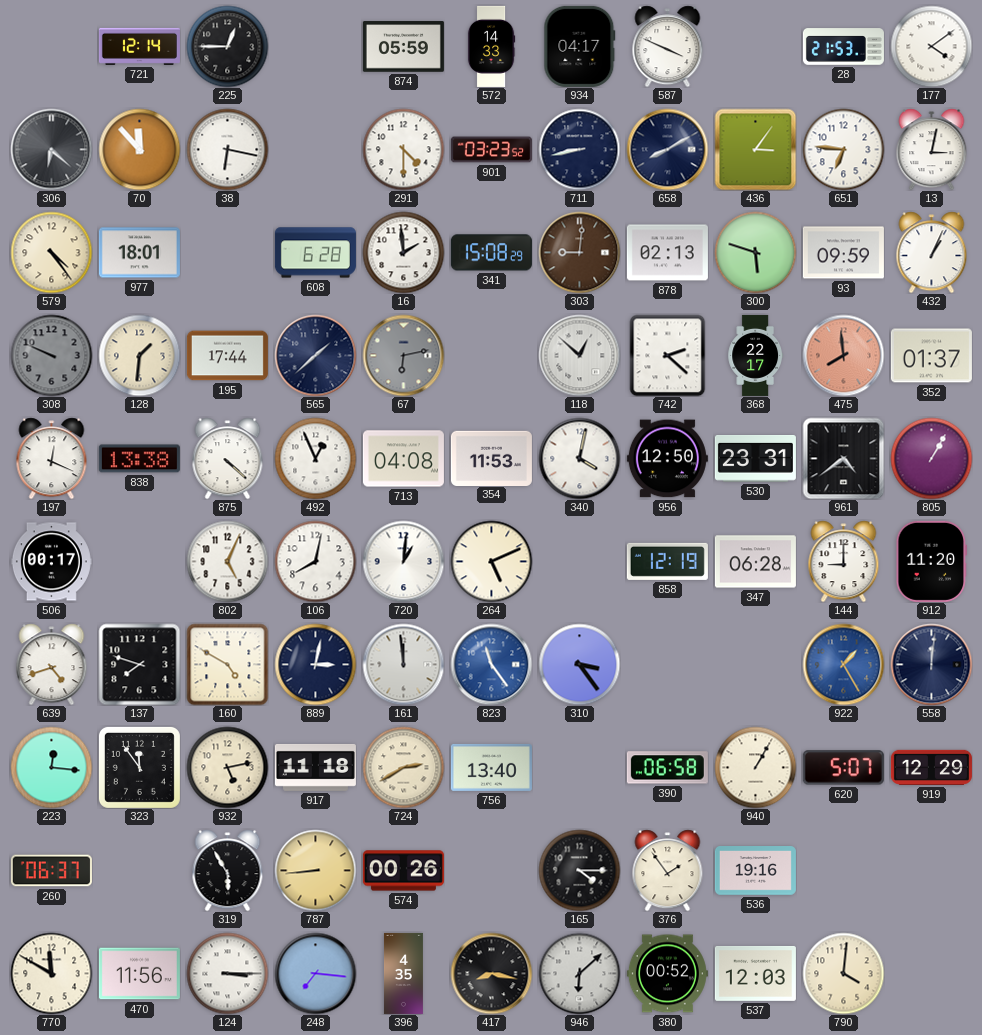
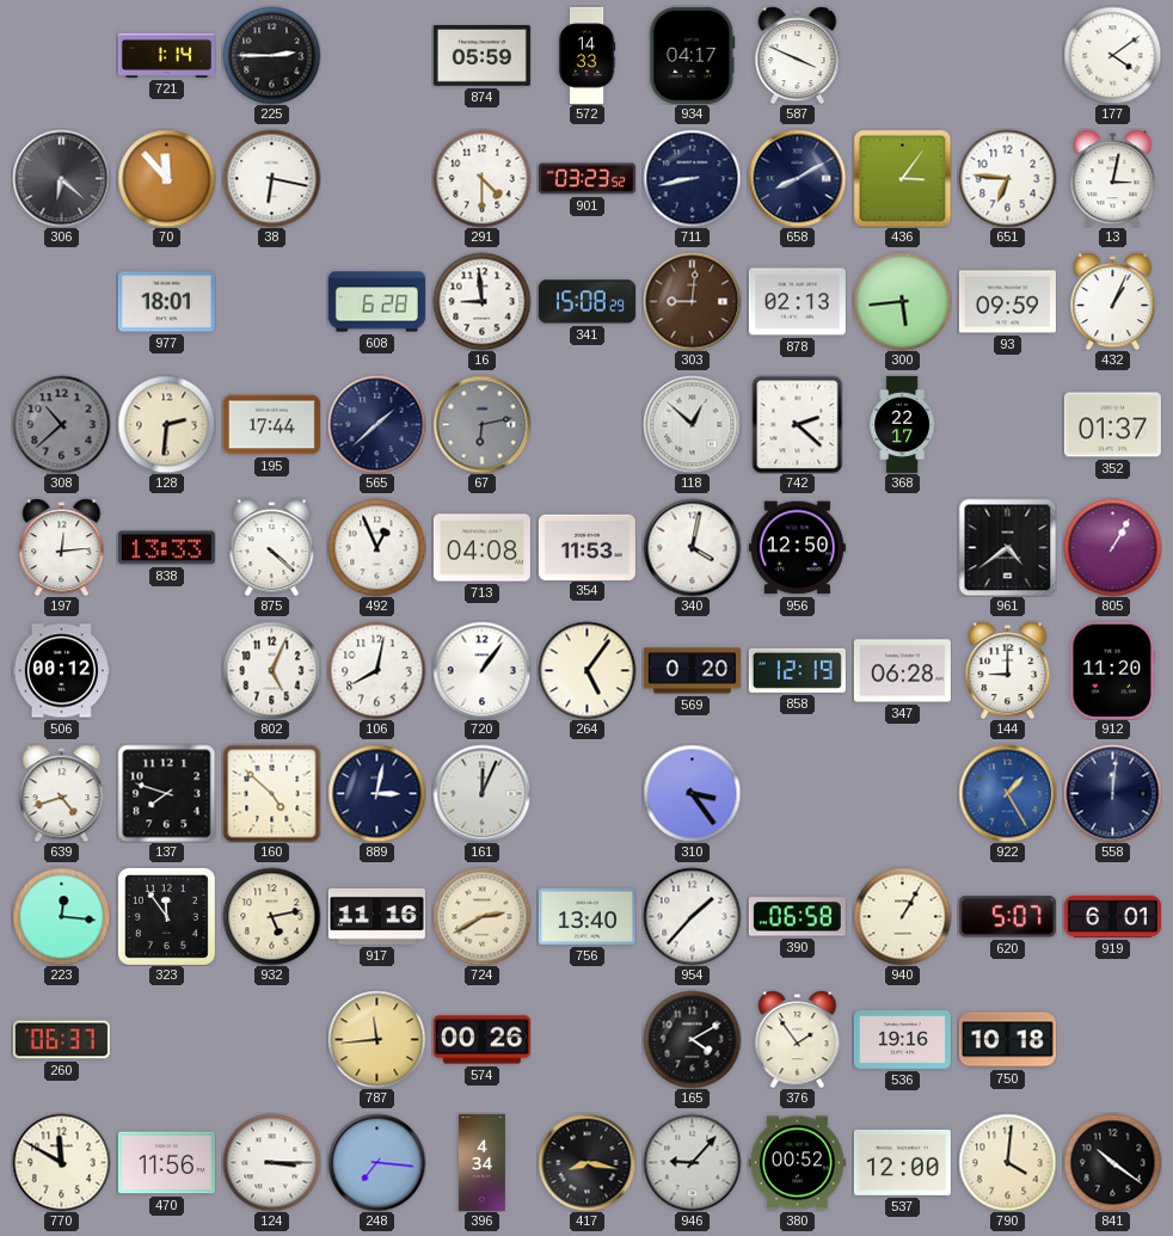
721: 12:14 -> 1:14
225: 12:45 -> 2:45
28: 21:53 -> none
579: 4:24 -> none
16: 1:59 -> 8:59
300: 5:48 -> 5:44
308: 9:49 -> 10:38
128: 1:31 -> 2:31
475: 7:59 -> none
197: 12:19 -> 12:14
838: 13:38 -> 13:33
530: 23:31 -> none
506: 00:17 -> 00:12
720: 1:01 -> 1:06
264: 5:11 -> 5:06
569: none -> 0:20
160: 4:50 -> 4:52
161: 11:59 -> 12:04
823: 11:24 -> none
917: 11:18 -> 11:16
954: none -> 1:37
919: 12:29 -> 6:01
319: 5:55 -> none
787: 8:44 -> 11:44
165: 4:15 -> 4:10
750: none -> 10:18
396: 4:35 -> 4:34
946: 6:08 -> 9:07
537: 12:03 -> 12:00
841: none -> 10:21
